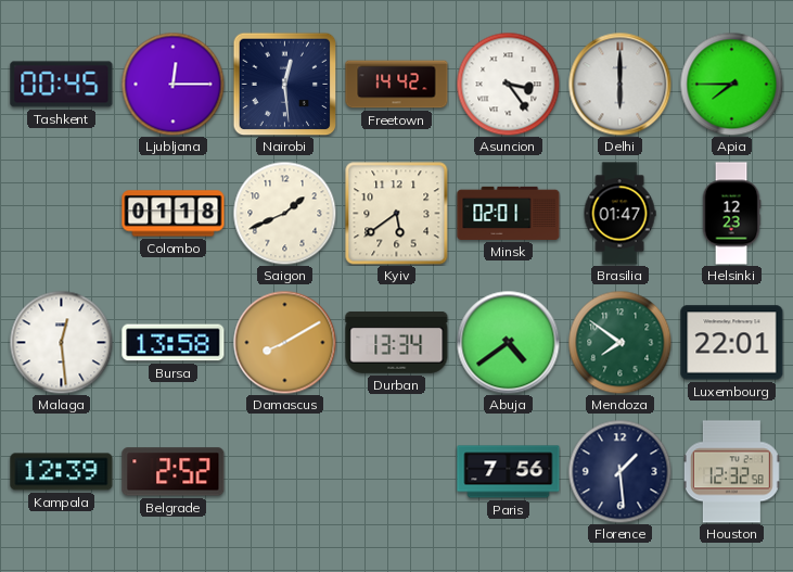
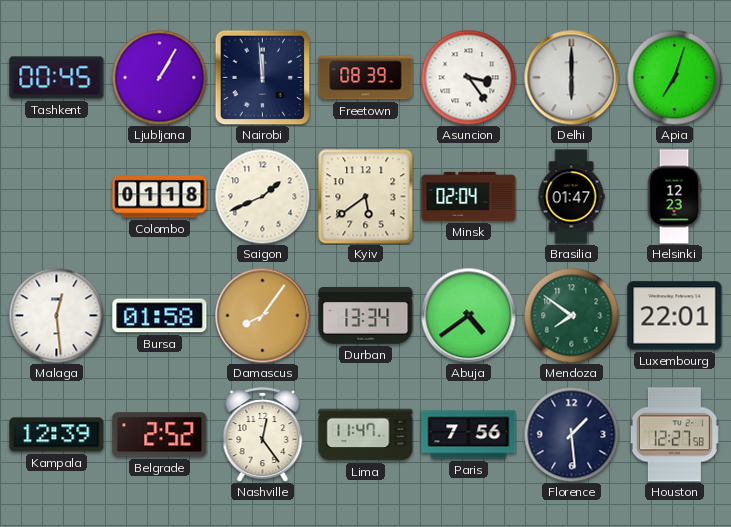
Ljubljana: 12:15 -> 1:05
Nairobi: 12:29 -> 11:59
Freetown: 14:42 -> 08:39
Apia: 7:45 -> 7:03
Minsk: 02:01 -> 02:04
Bursa: 13:58 -> 01:58
Damascus: 8:10 -> 8:06
Nashville: none -> 12:24
Lima: none -> 11:47
Houston: 12:32 -> 12:27
